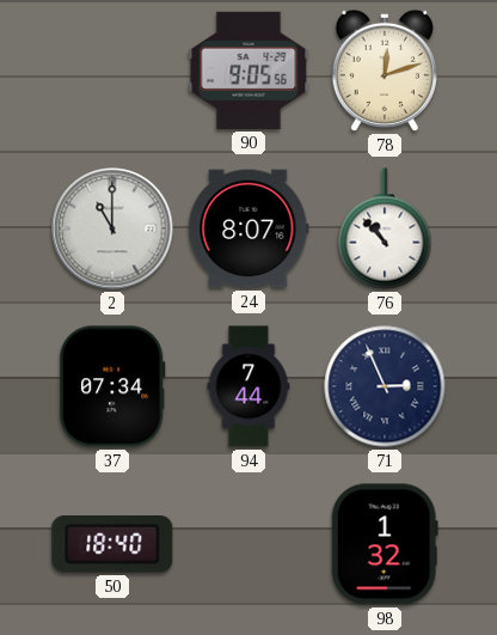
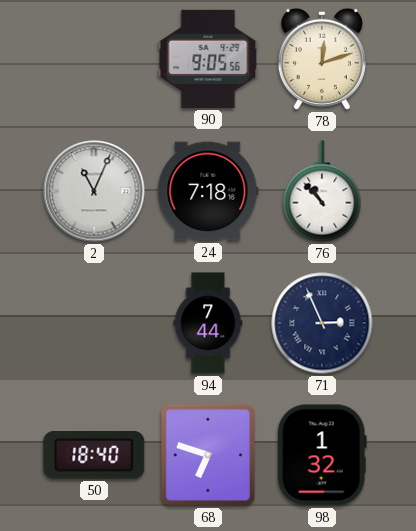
2: 11:00 -> 11:04
24: 8:07 -> 7:18
37: 07:34 -> none
68: none -> 6:48
